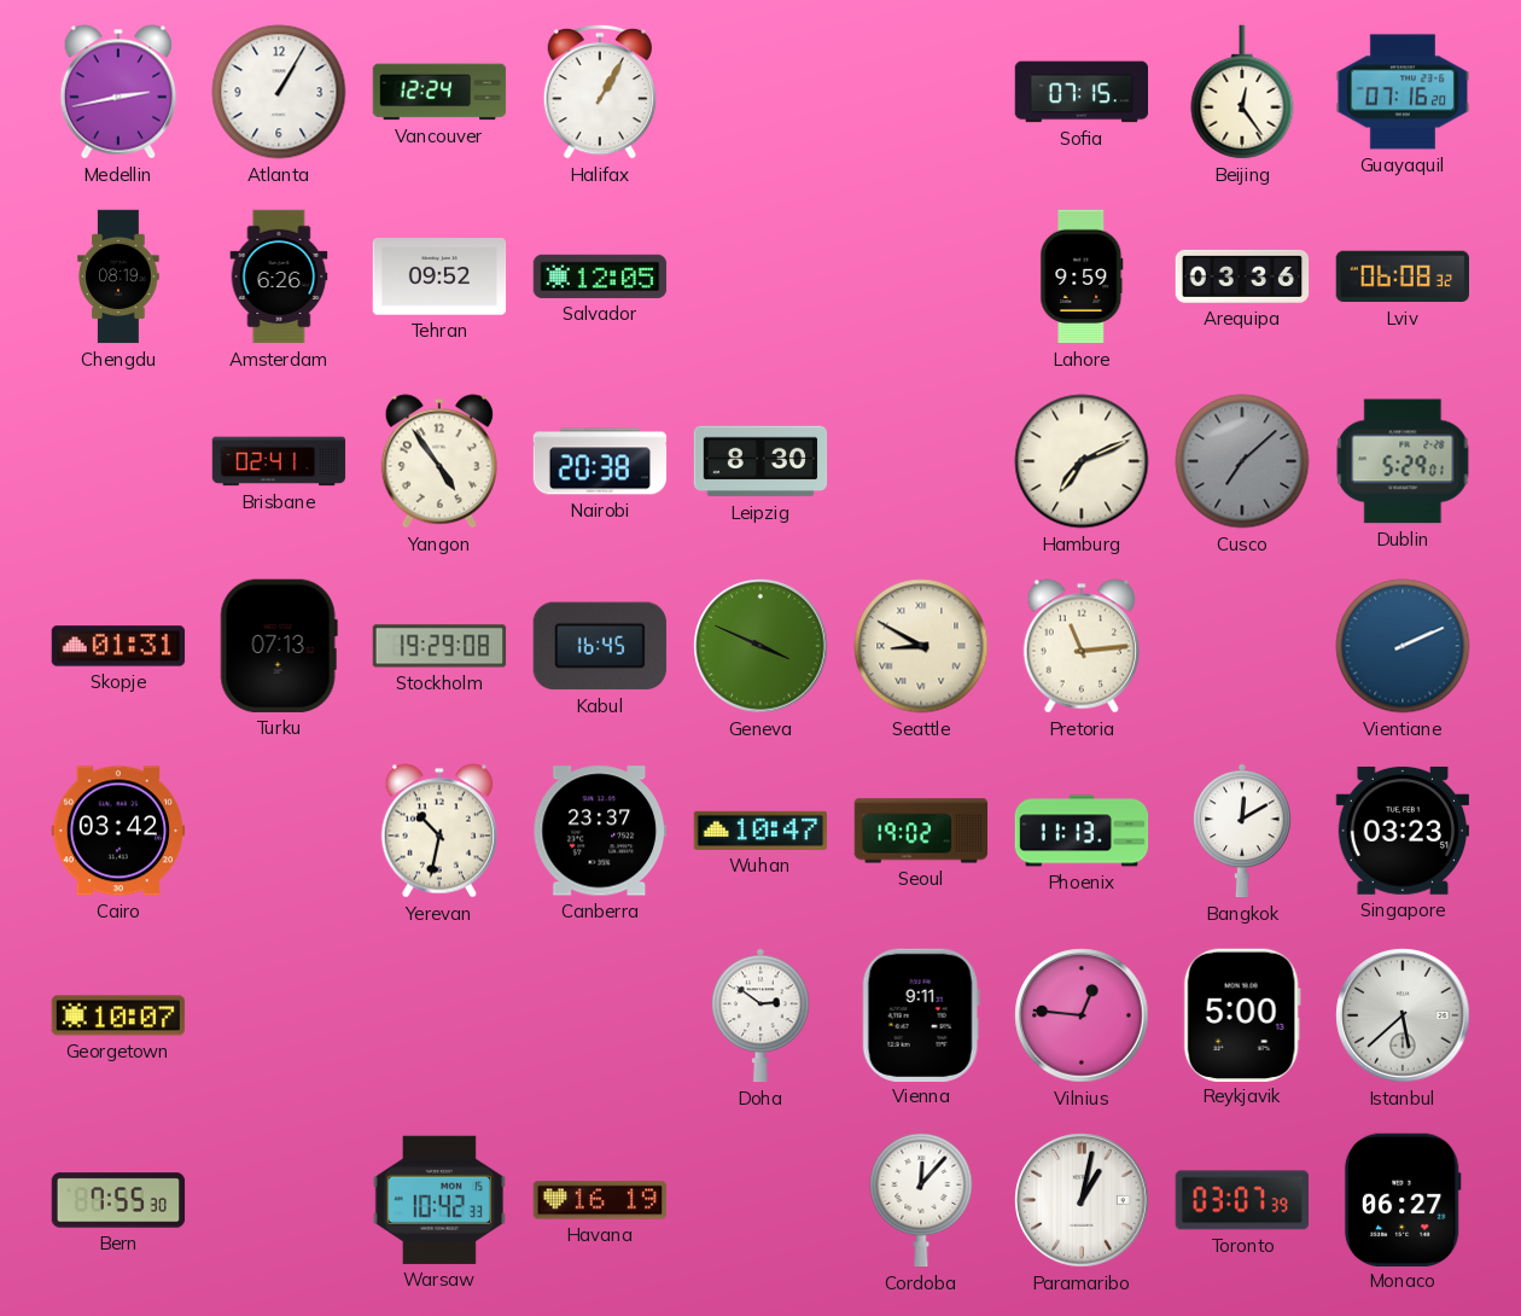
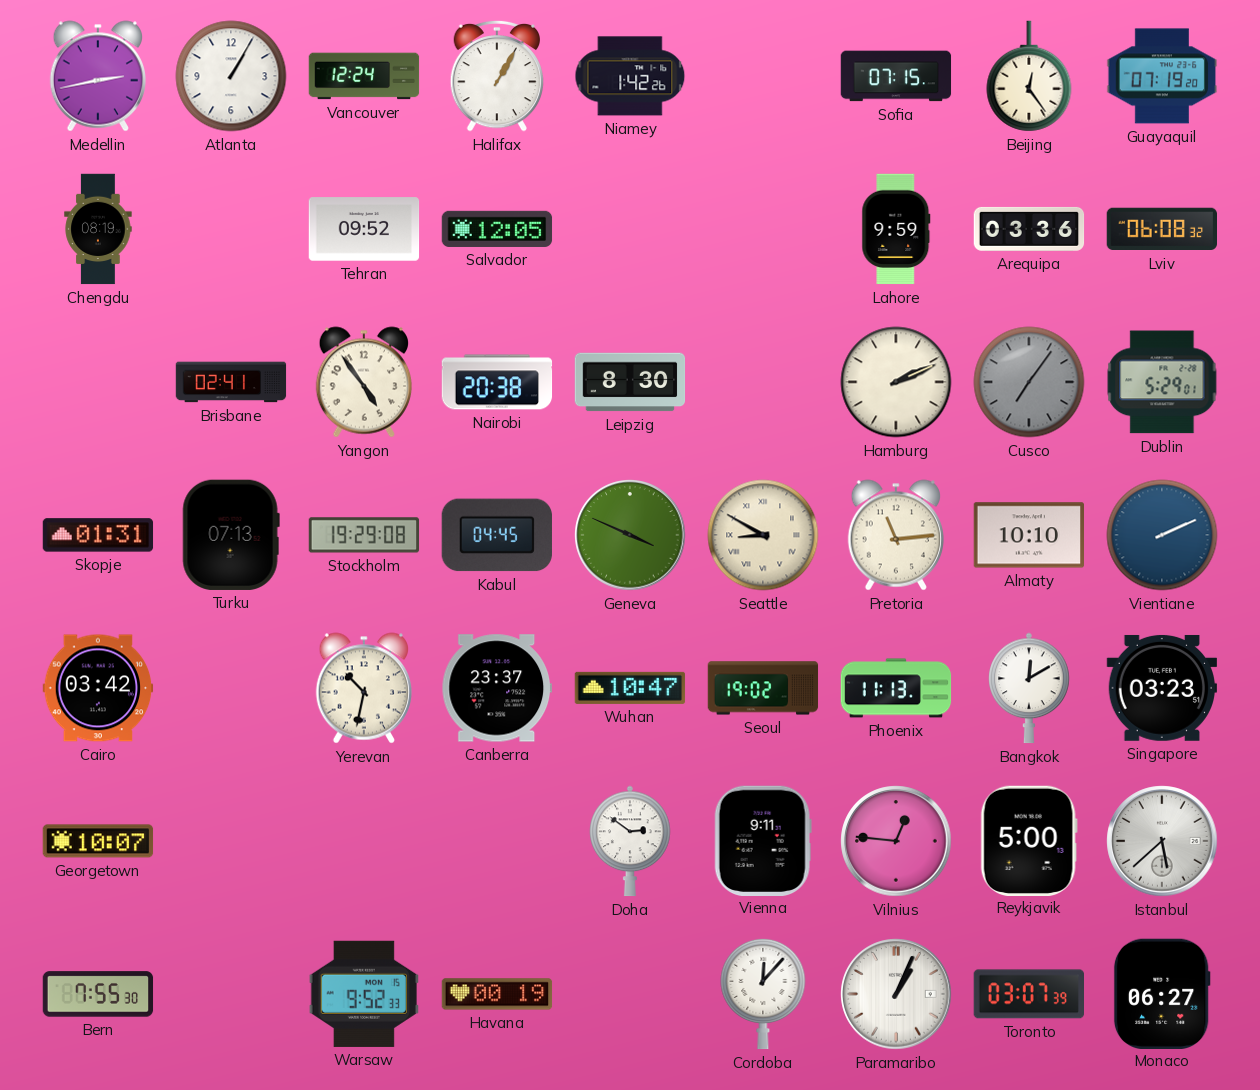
Niamey: none -> 1:42
Guayaquil: 07:16 -> 07:19
Amsterdam: 6:26 -> none
Hamburg: 7:11 -> 2:11
Cusco: 7:08 -> 7:06
Kabul: 16:45 -> 04:45
Almaty: none -> 10:10
Warsaw: 10:42 -> 9:52
Havana: 16:19 -> 00:19
Paramaribo: 1:02 -> 1:04
